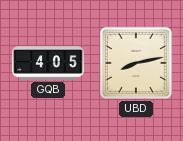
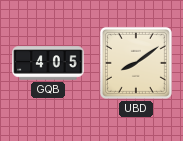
UBD: 8:13 -> 8:09
